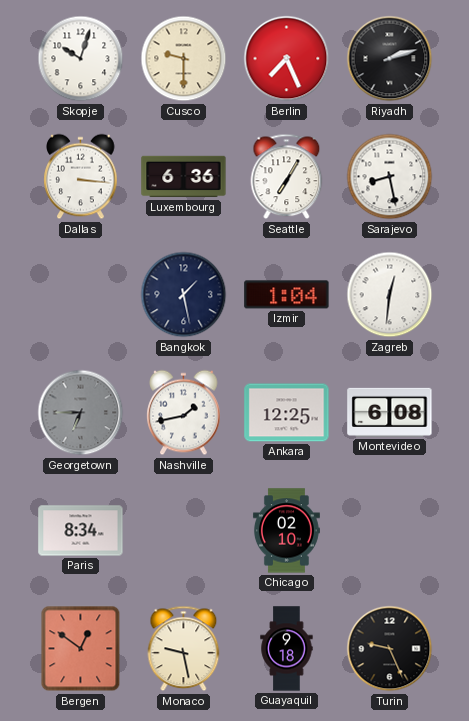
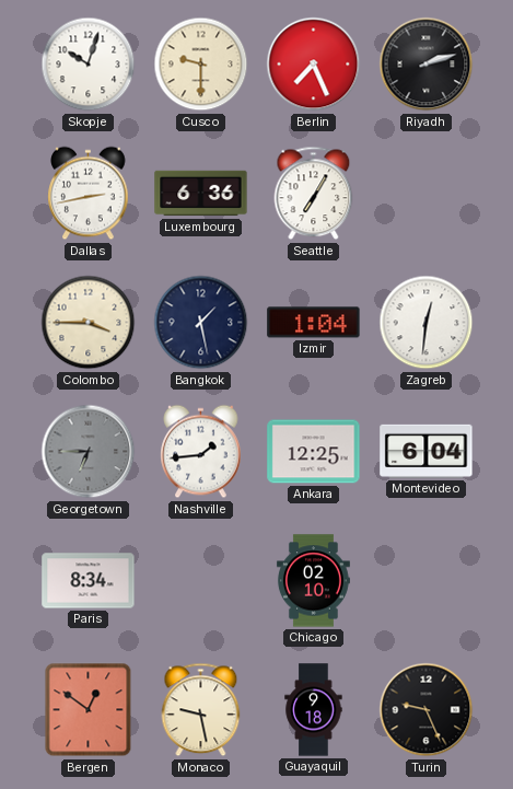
Dallas: 3:16 -> 2:43
Sarajevo: 8:28 -> none
Colombo: none -> 3:45
Nashville: 1:43 -> 1:44
Montevideo: 6:08 -> 6:04
